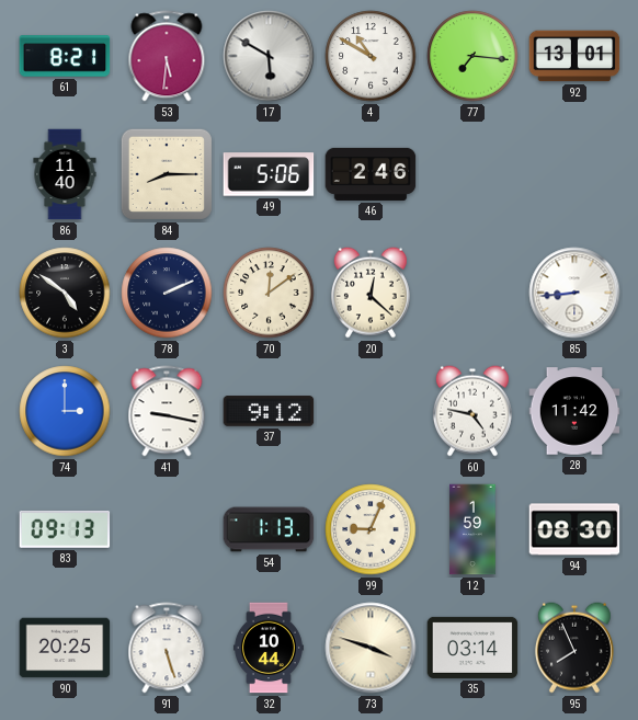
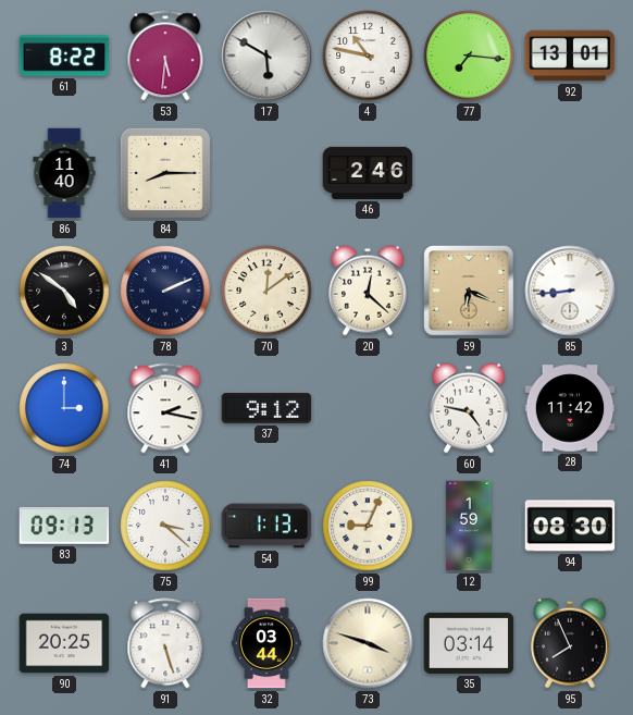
61: 8:21 -> 8:22
4: 10:50 -> 10:47
49: 5:06 -> none
59: none -> 6:19
41: 9:17 -> 2:17
75: none -> 3:22
32: 10:44 -> 03:44
